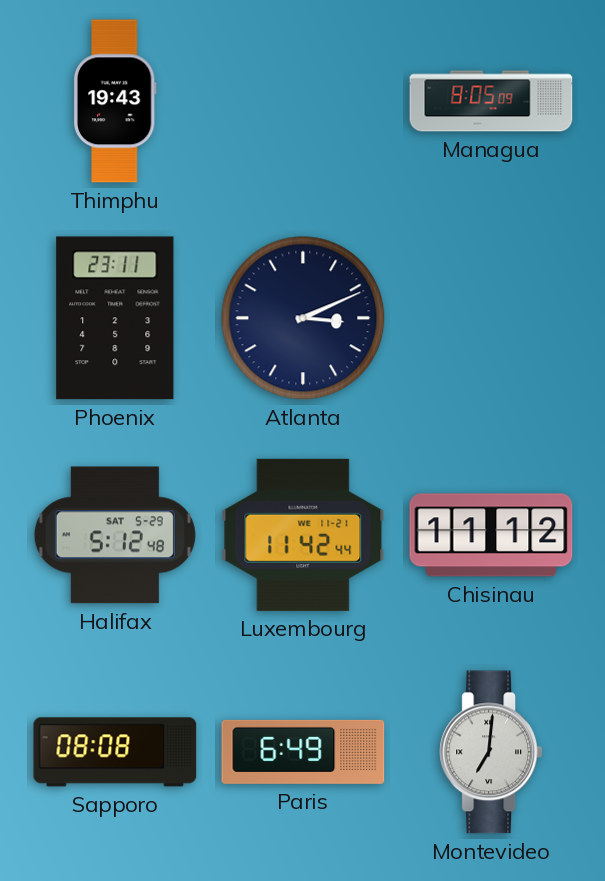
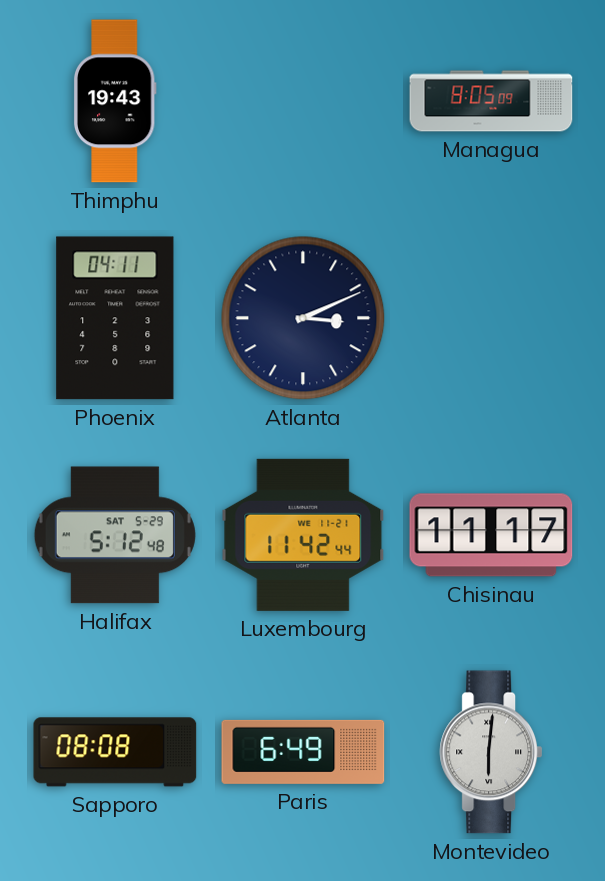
Phoenix: 23:11 -> 04:11
Chisinau: 11:12 -> 11:17
Montevideo: 7:01 -> 6:01
